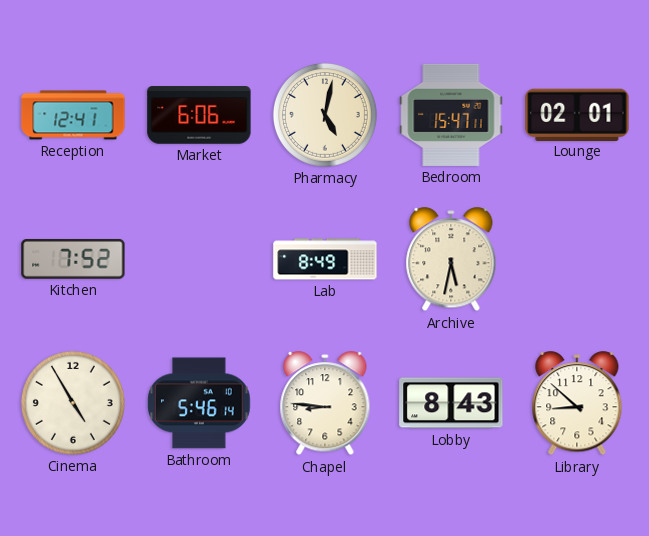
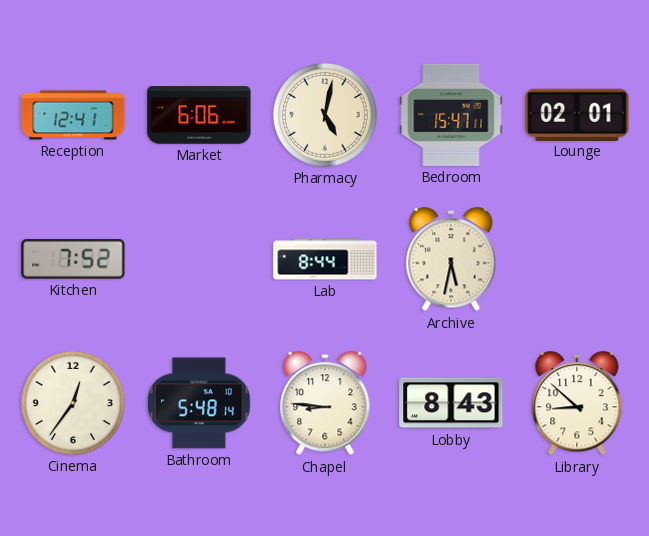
Lab: 8:49 -> 8:44
Cinema: 4:55 -> 12:36
Bathroom: 5:46 -> 5:48
